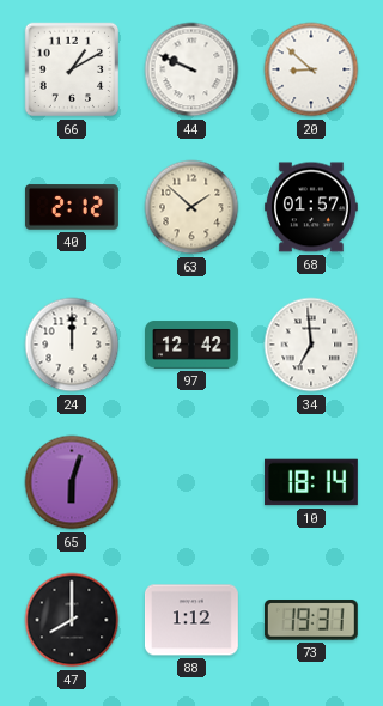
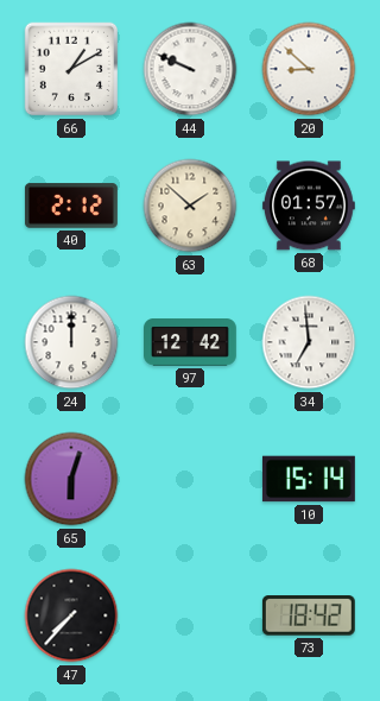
10: 18:14 -> 15:14
47: 8:00 -> 7:37
88: 1:12 -> none
73: 19:31 -> 18:42
